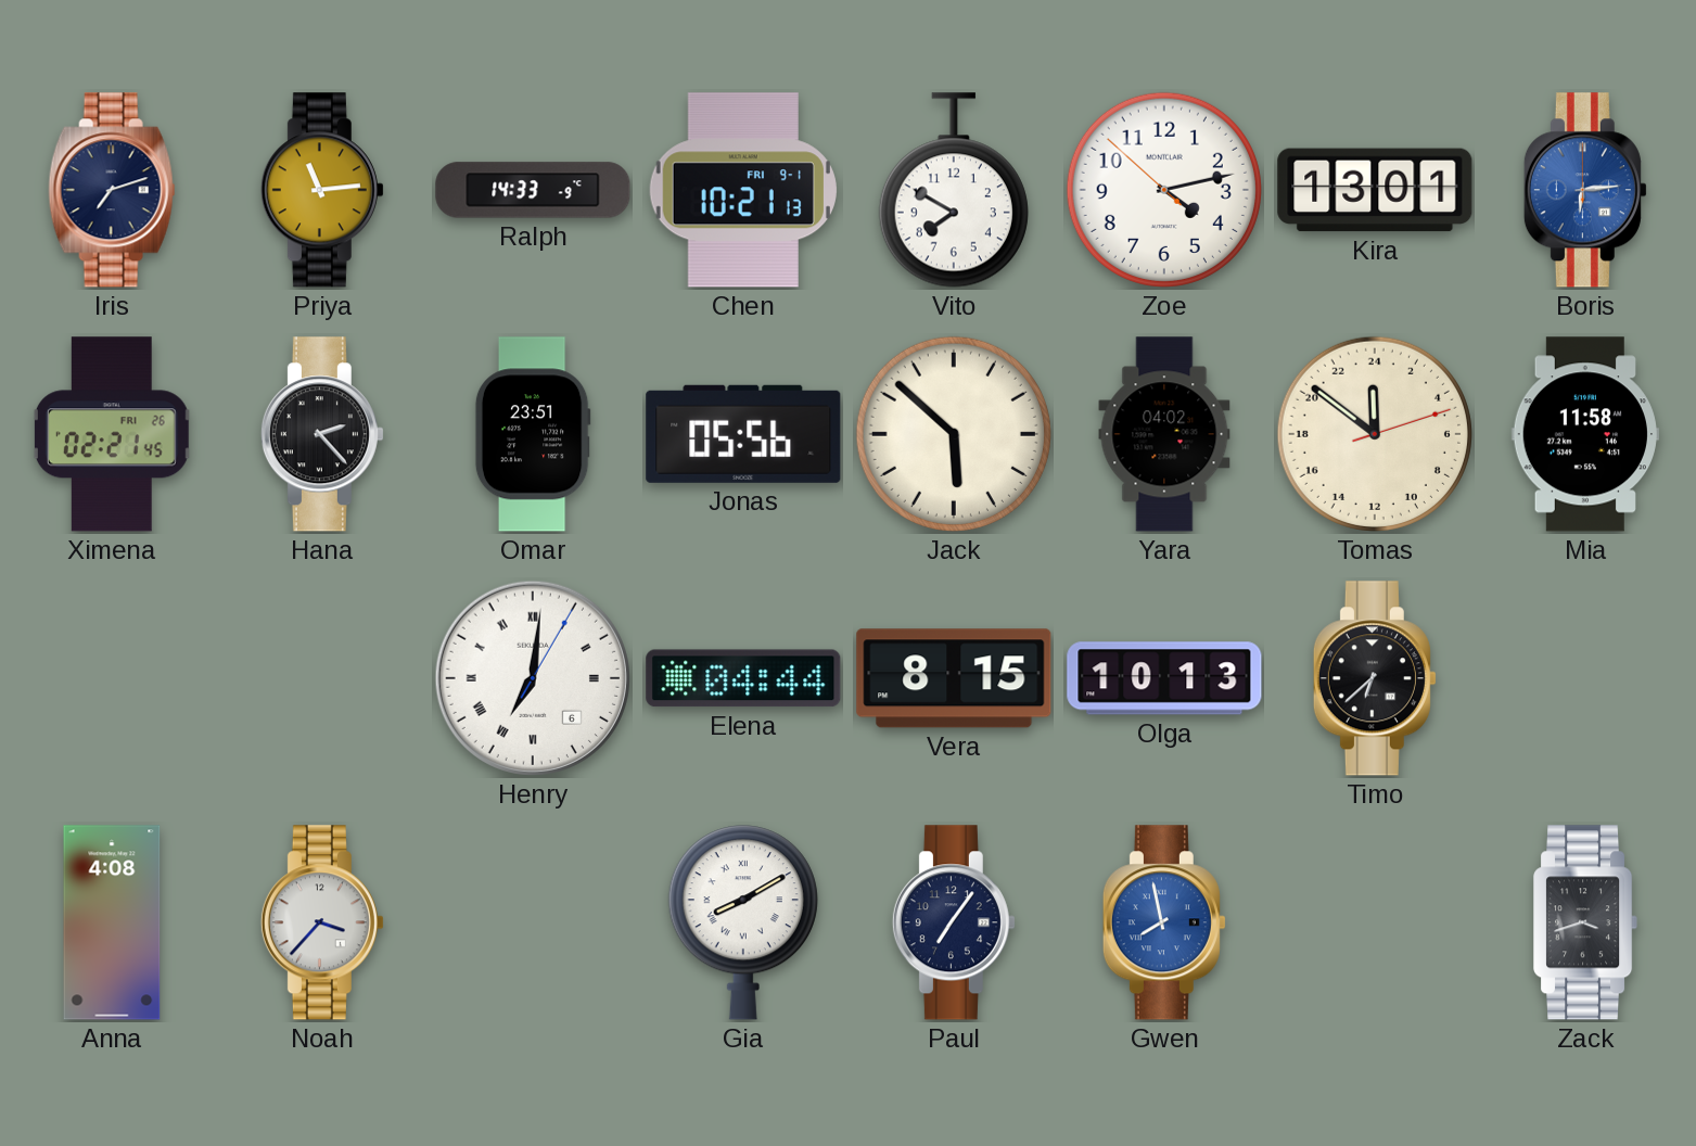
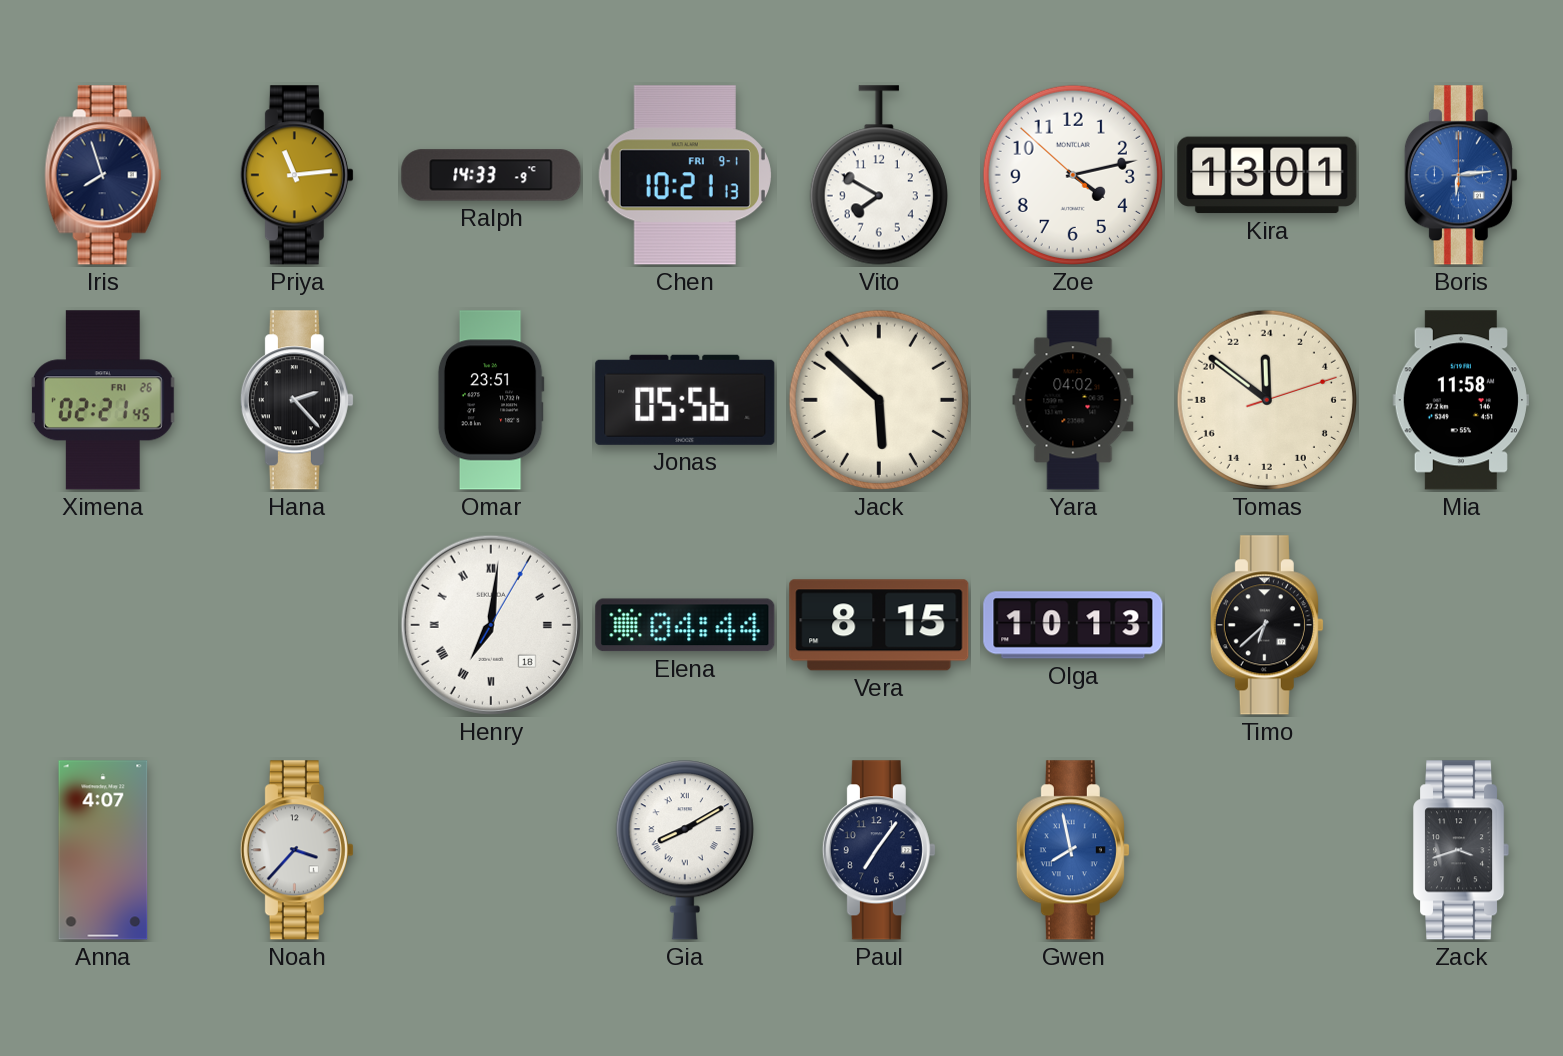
Iris: 7:12 -> 7:57
Henry date: 6 -> 18
Anna: 4:08 -> 4:07
